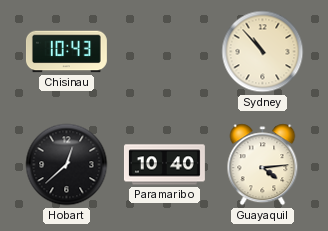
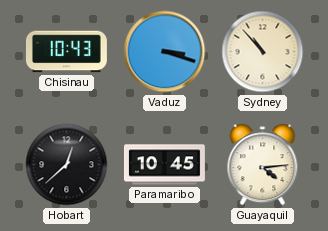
Vaduz: none -> 3:18
Paramaribo: 10:40 -> 10:45
